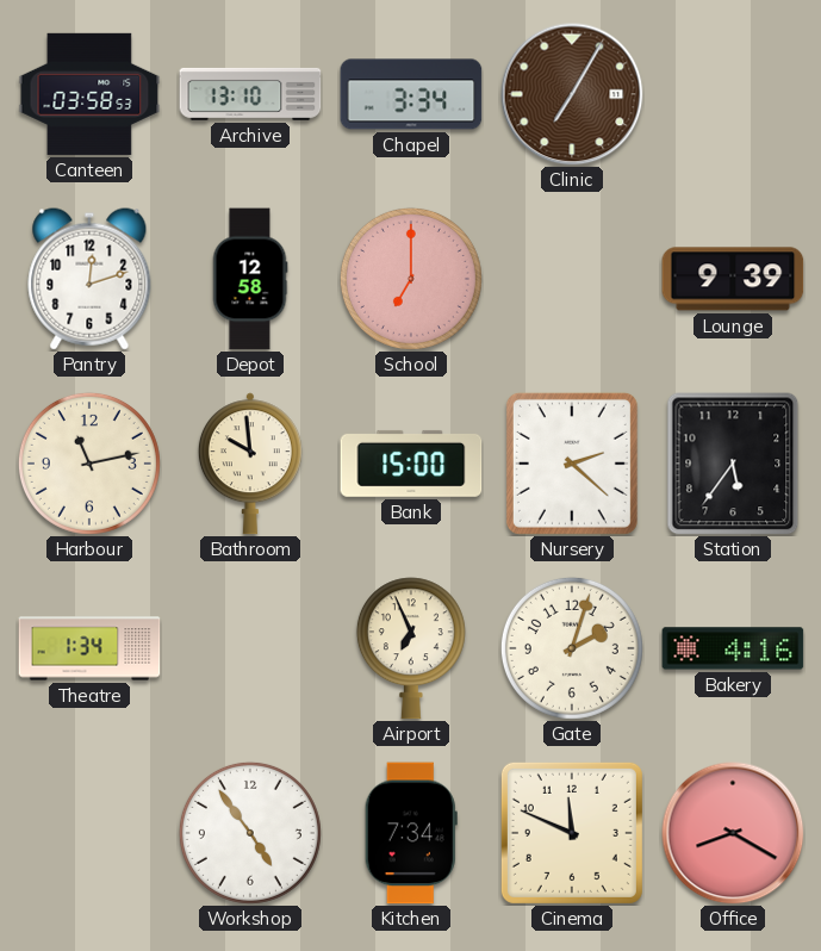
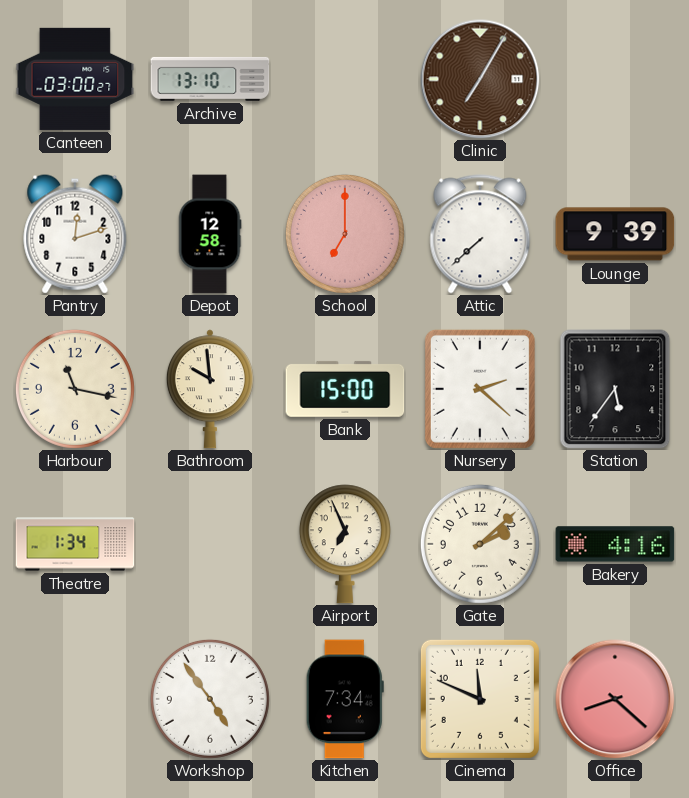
Canteen: 03:58 -> 03:00
Chapel: 3:34 -> none
Attic: none -> 7:38
Harbour: 11:13 -> 11:17
Gate: 2:03 -> 2:08
Office: 8:20 -> 8:22
